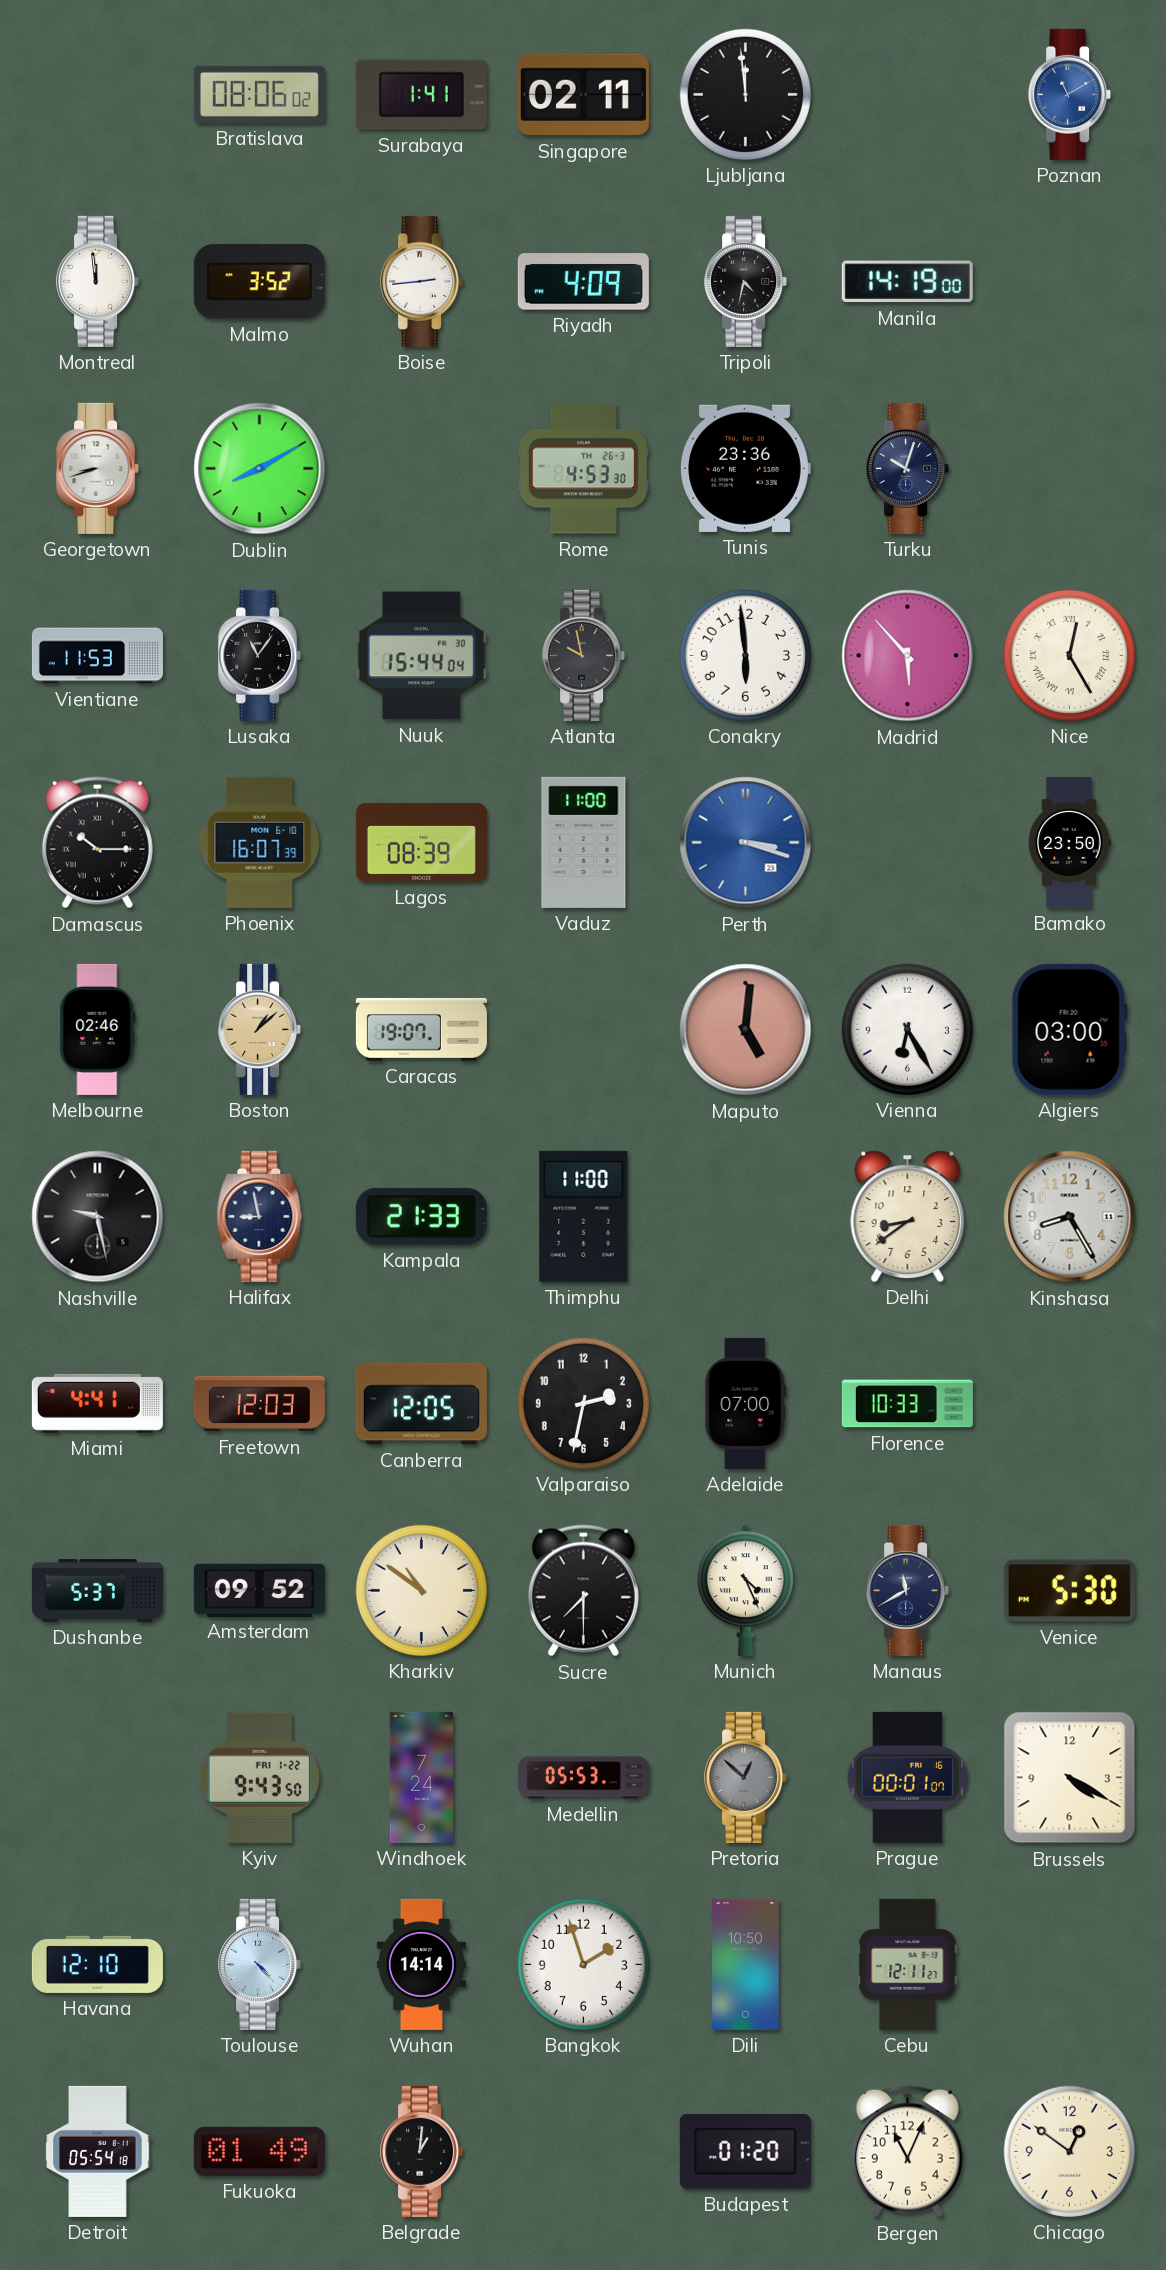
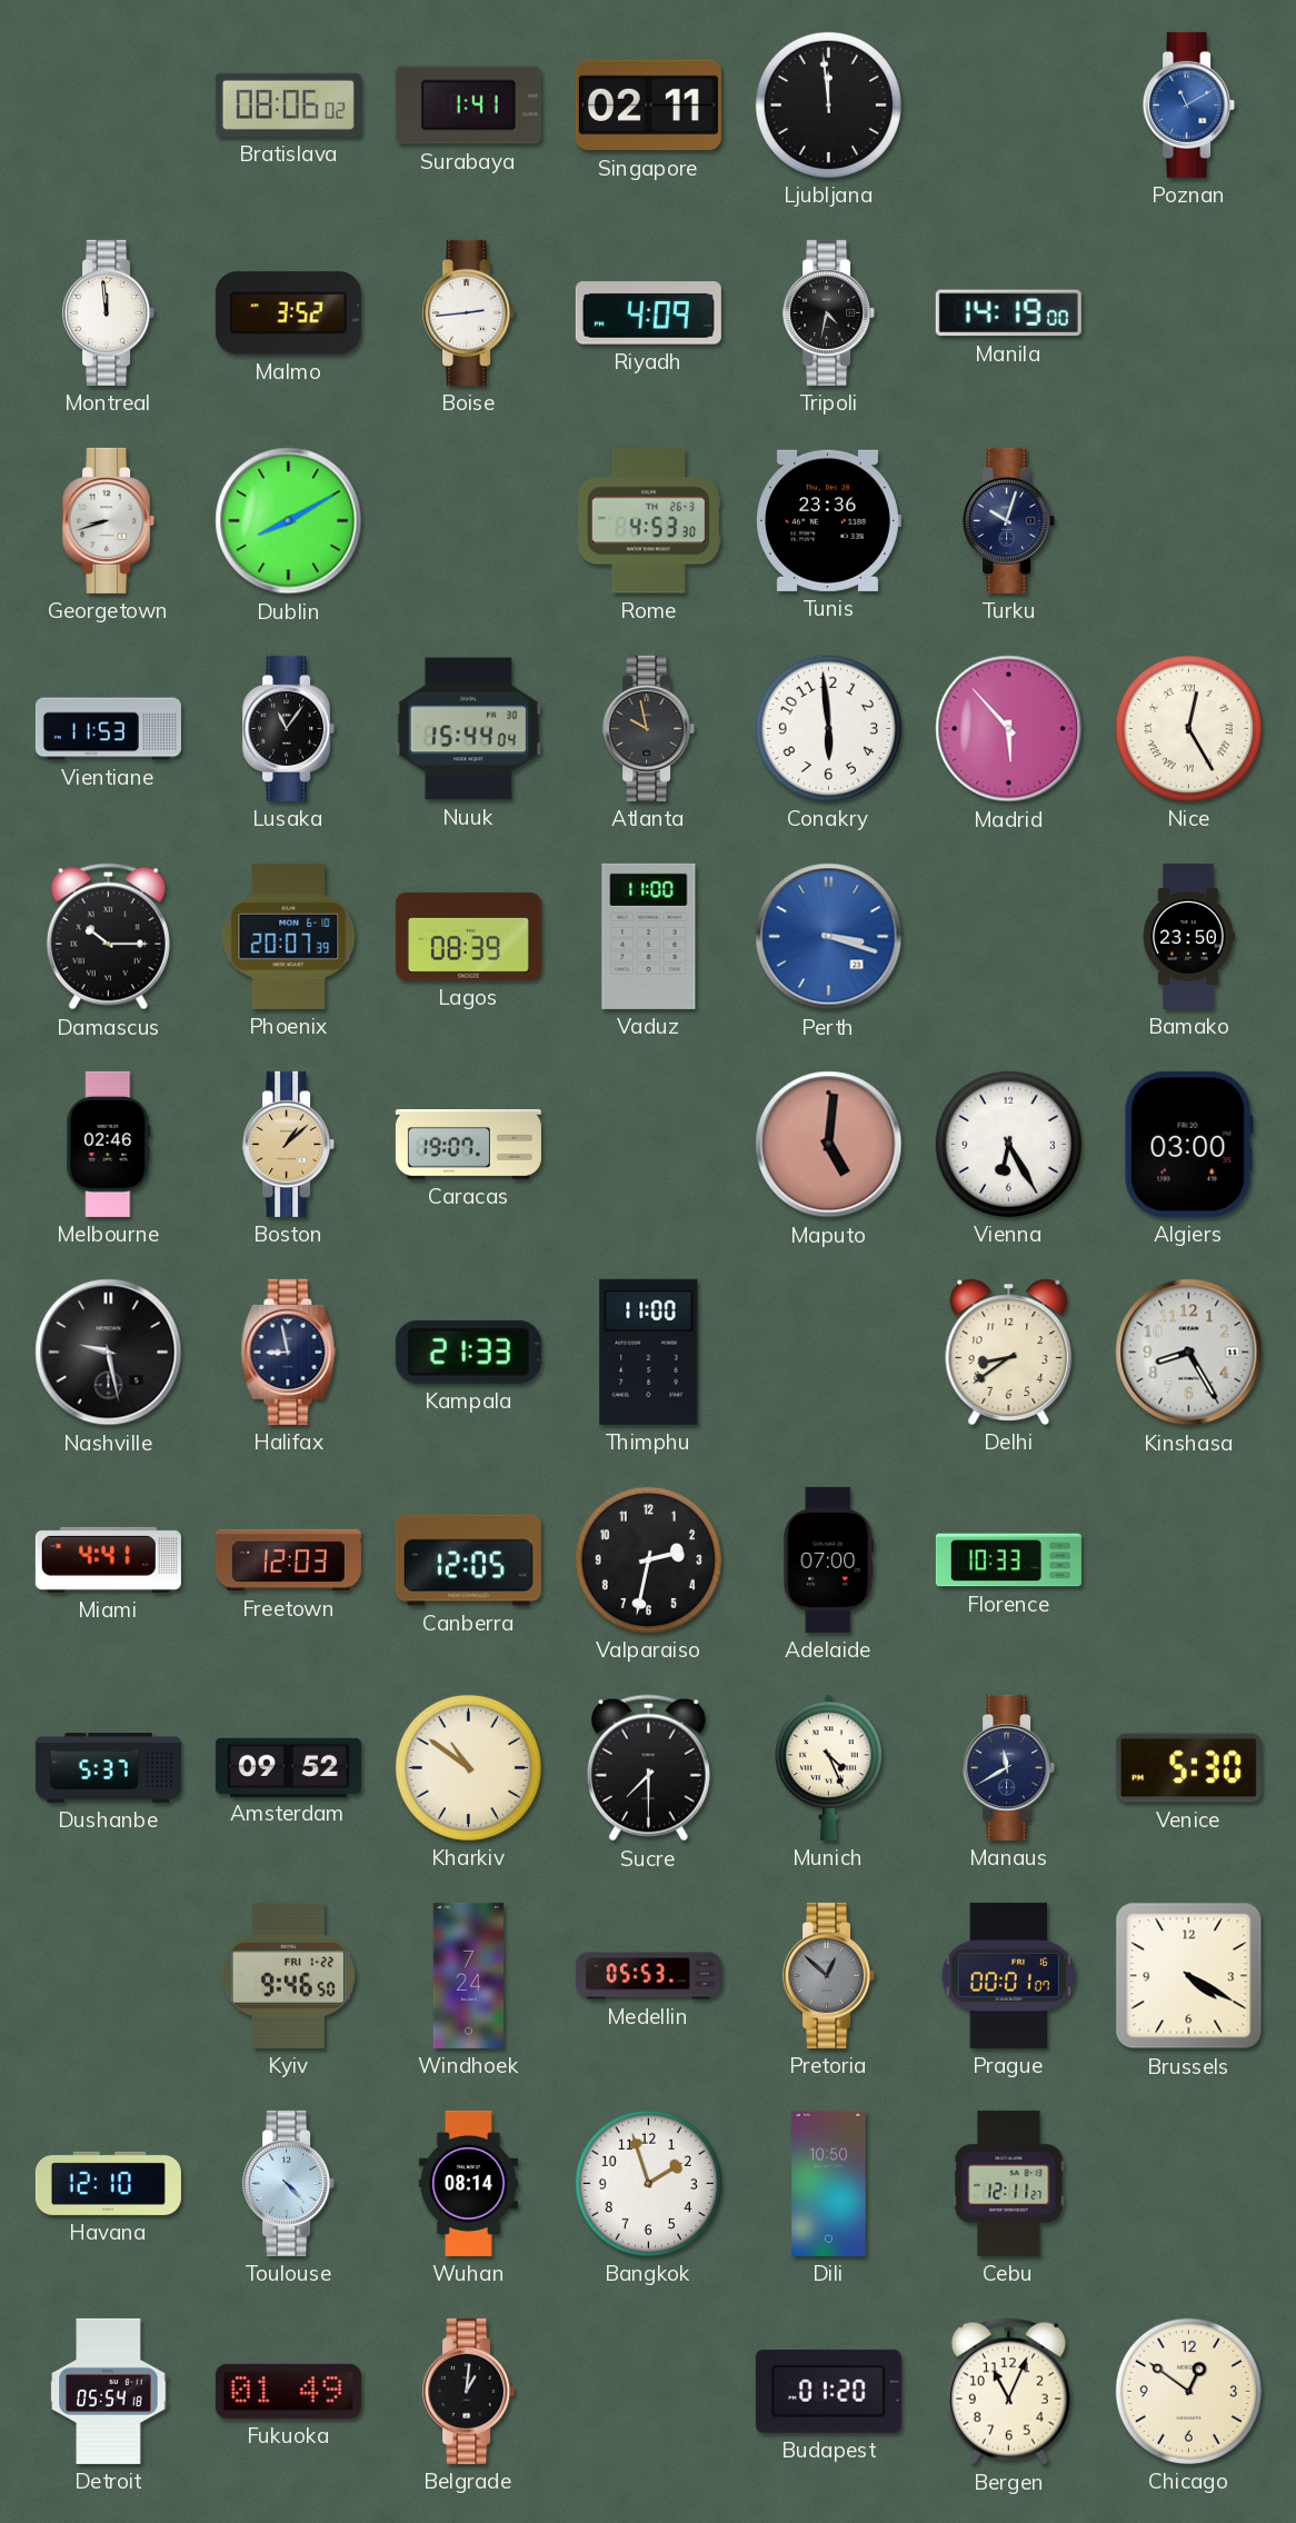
Phoenix: 16:07 -> 20:07
Kyiv: 9:43 -> 9:46
Wuhan: 14:14 -> 08:14
